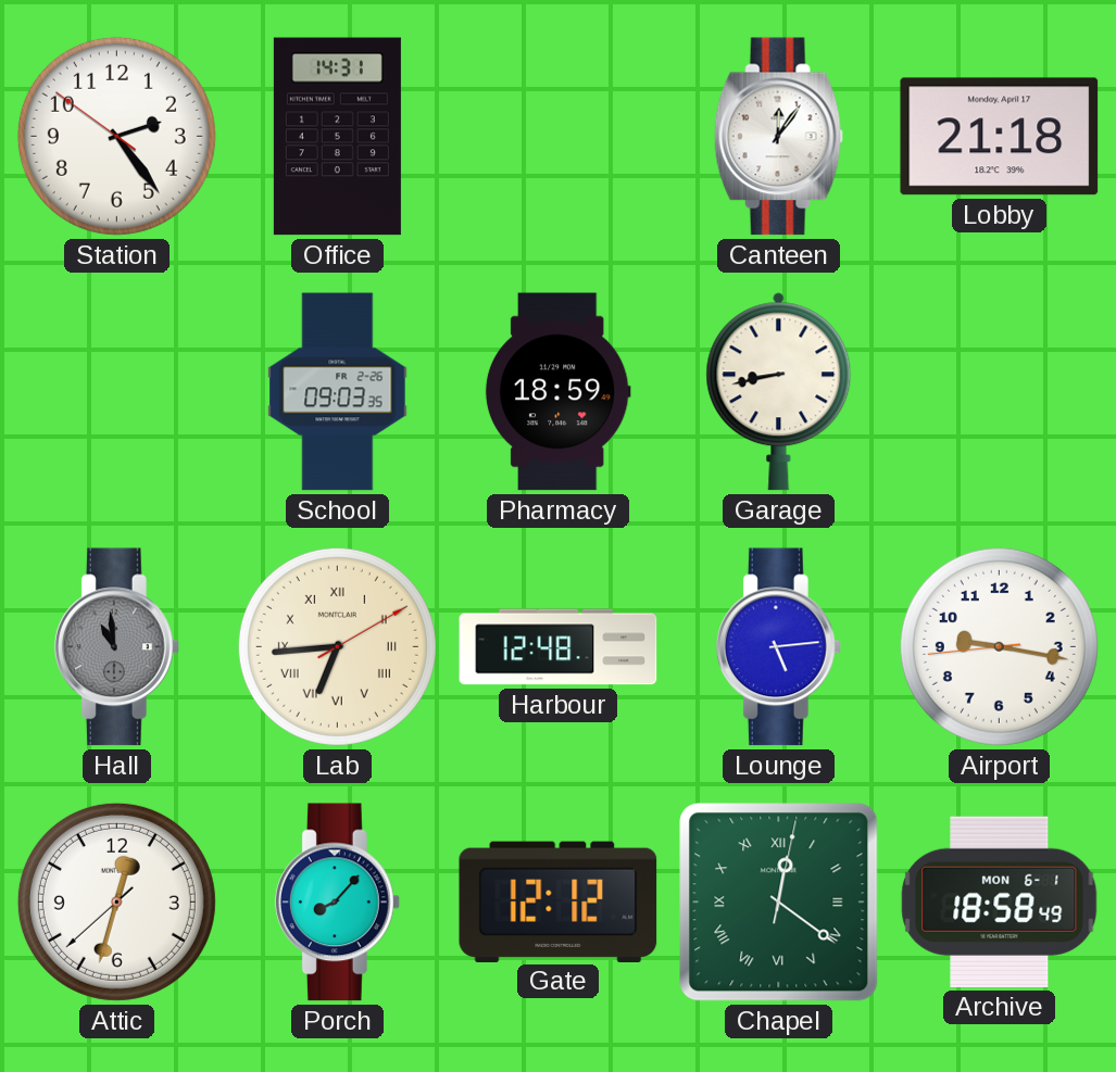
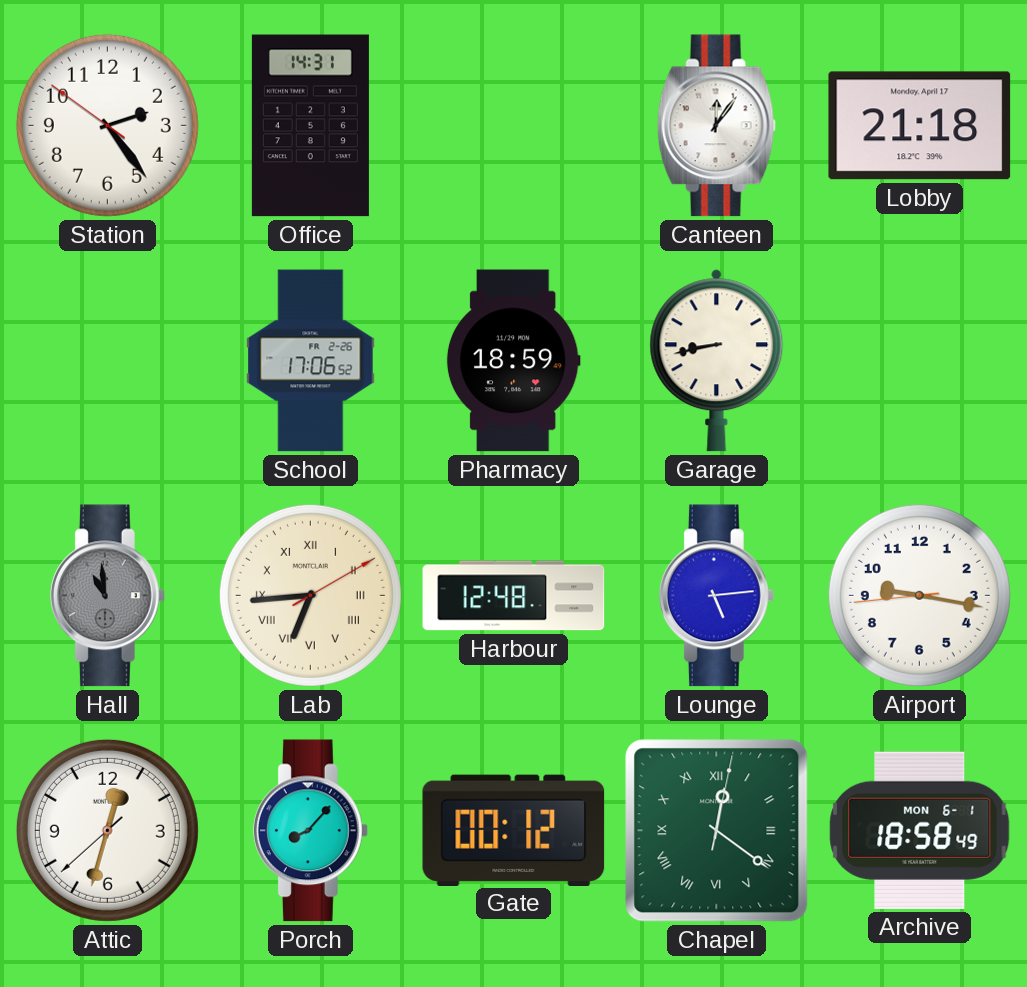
School: 09:03 -> 17:06
Gate: 12:12 -> 00:12
